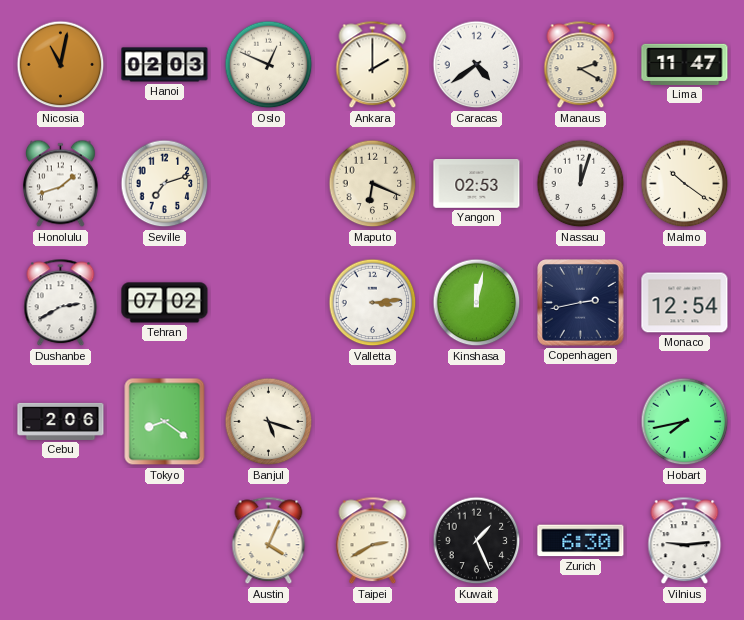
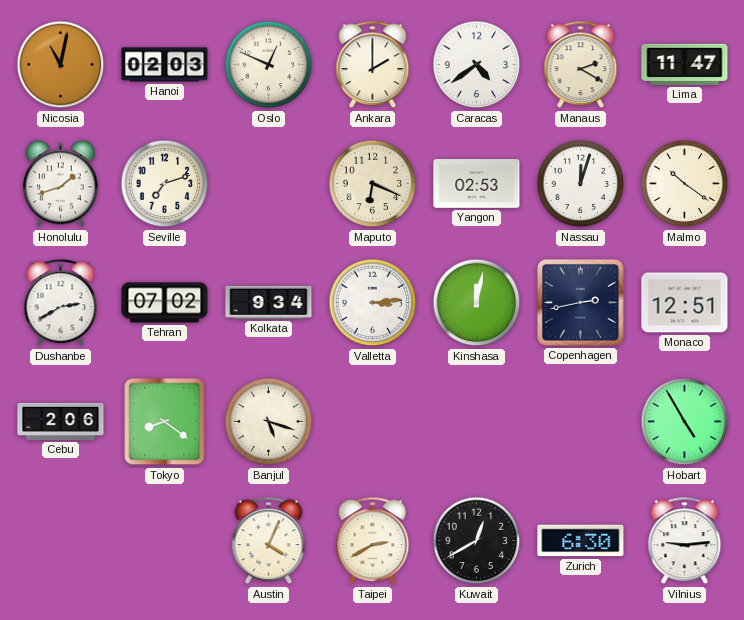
Kolkata: none -> 9:34
Monaco: 12:54 -> 12:51
Hobart: 7:43 -> 4:55
Kuwait: 1:26 -> 12:40
